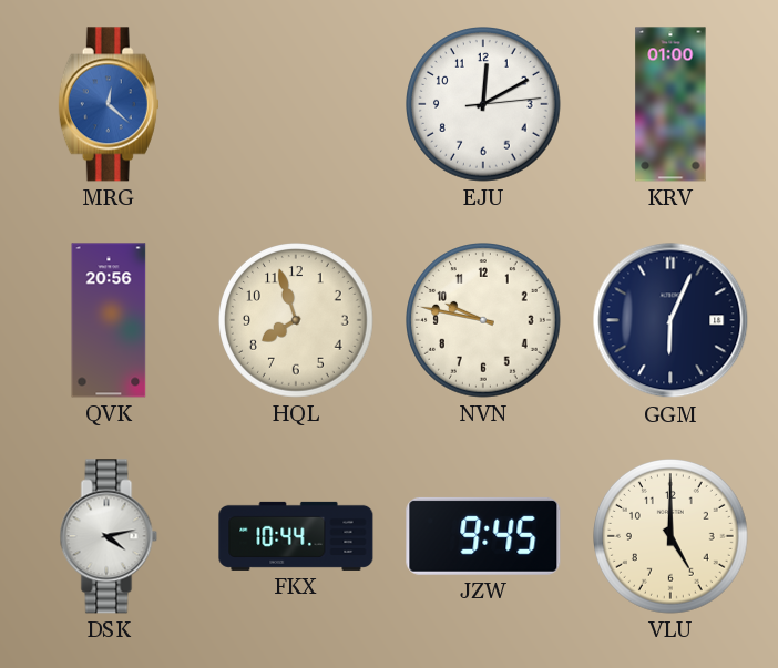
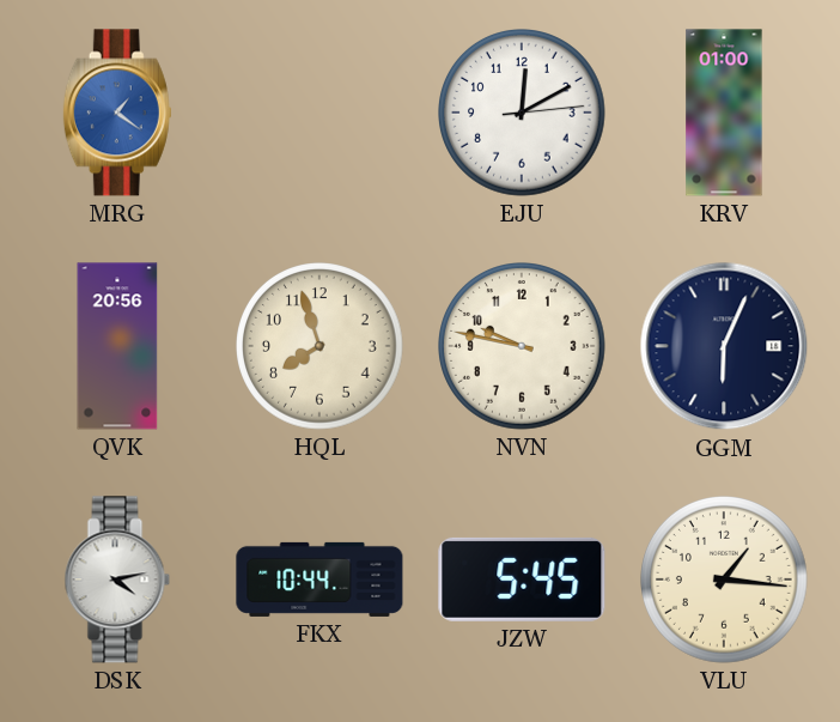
MRG: 12:22 -> 1:21
JZW: 9:45 -> 5:45
VLU: 5:00 -> 1:16
